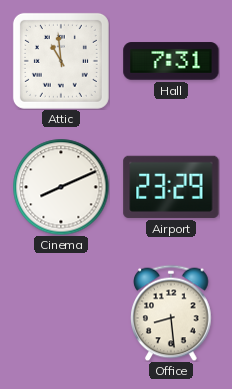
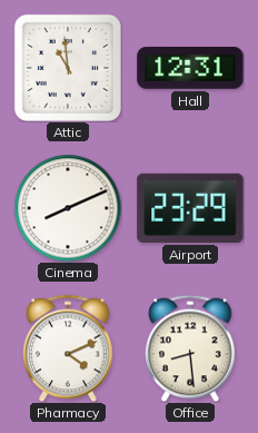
Hall: 7:31 -> 12:31
Pharmacy: none -> 4:11
